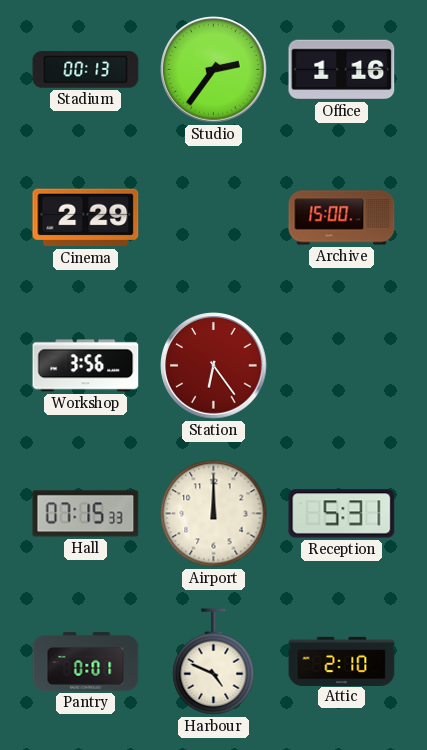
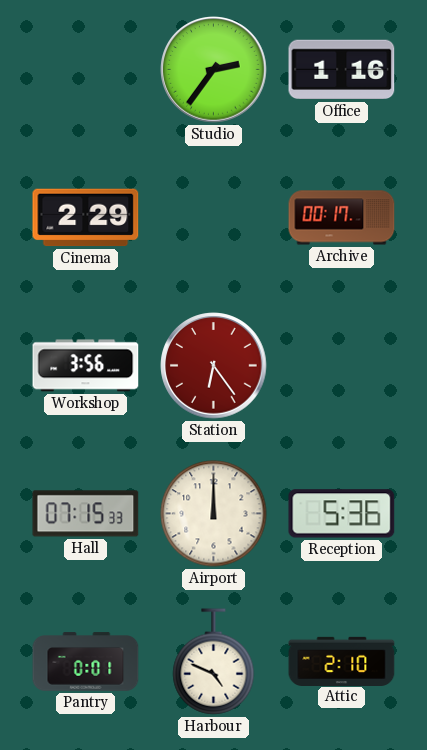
Stadium: 00:13 -> none
Archive: 15:00 -> 00:17
Reception: 5:31 -> 5:36
